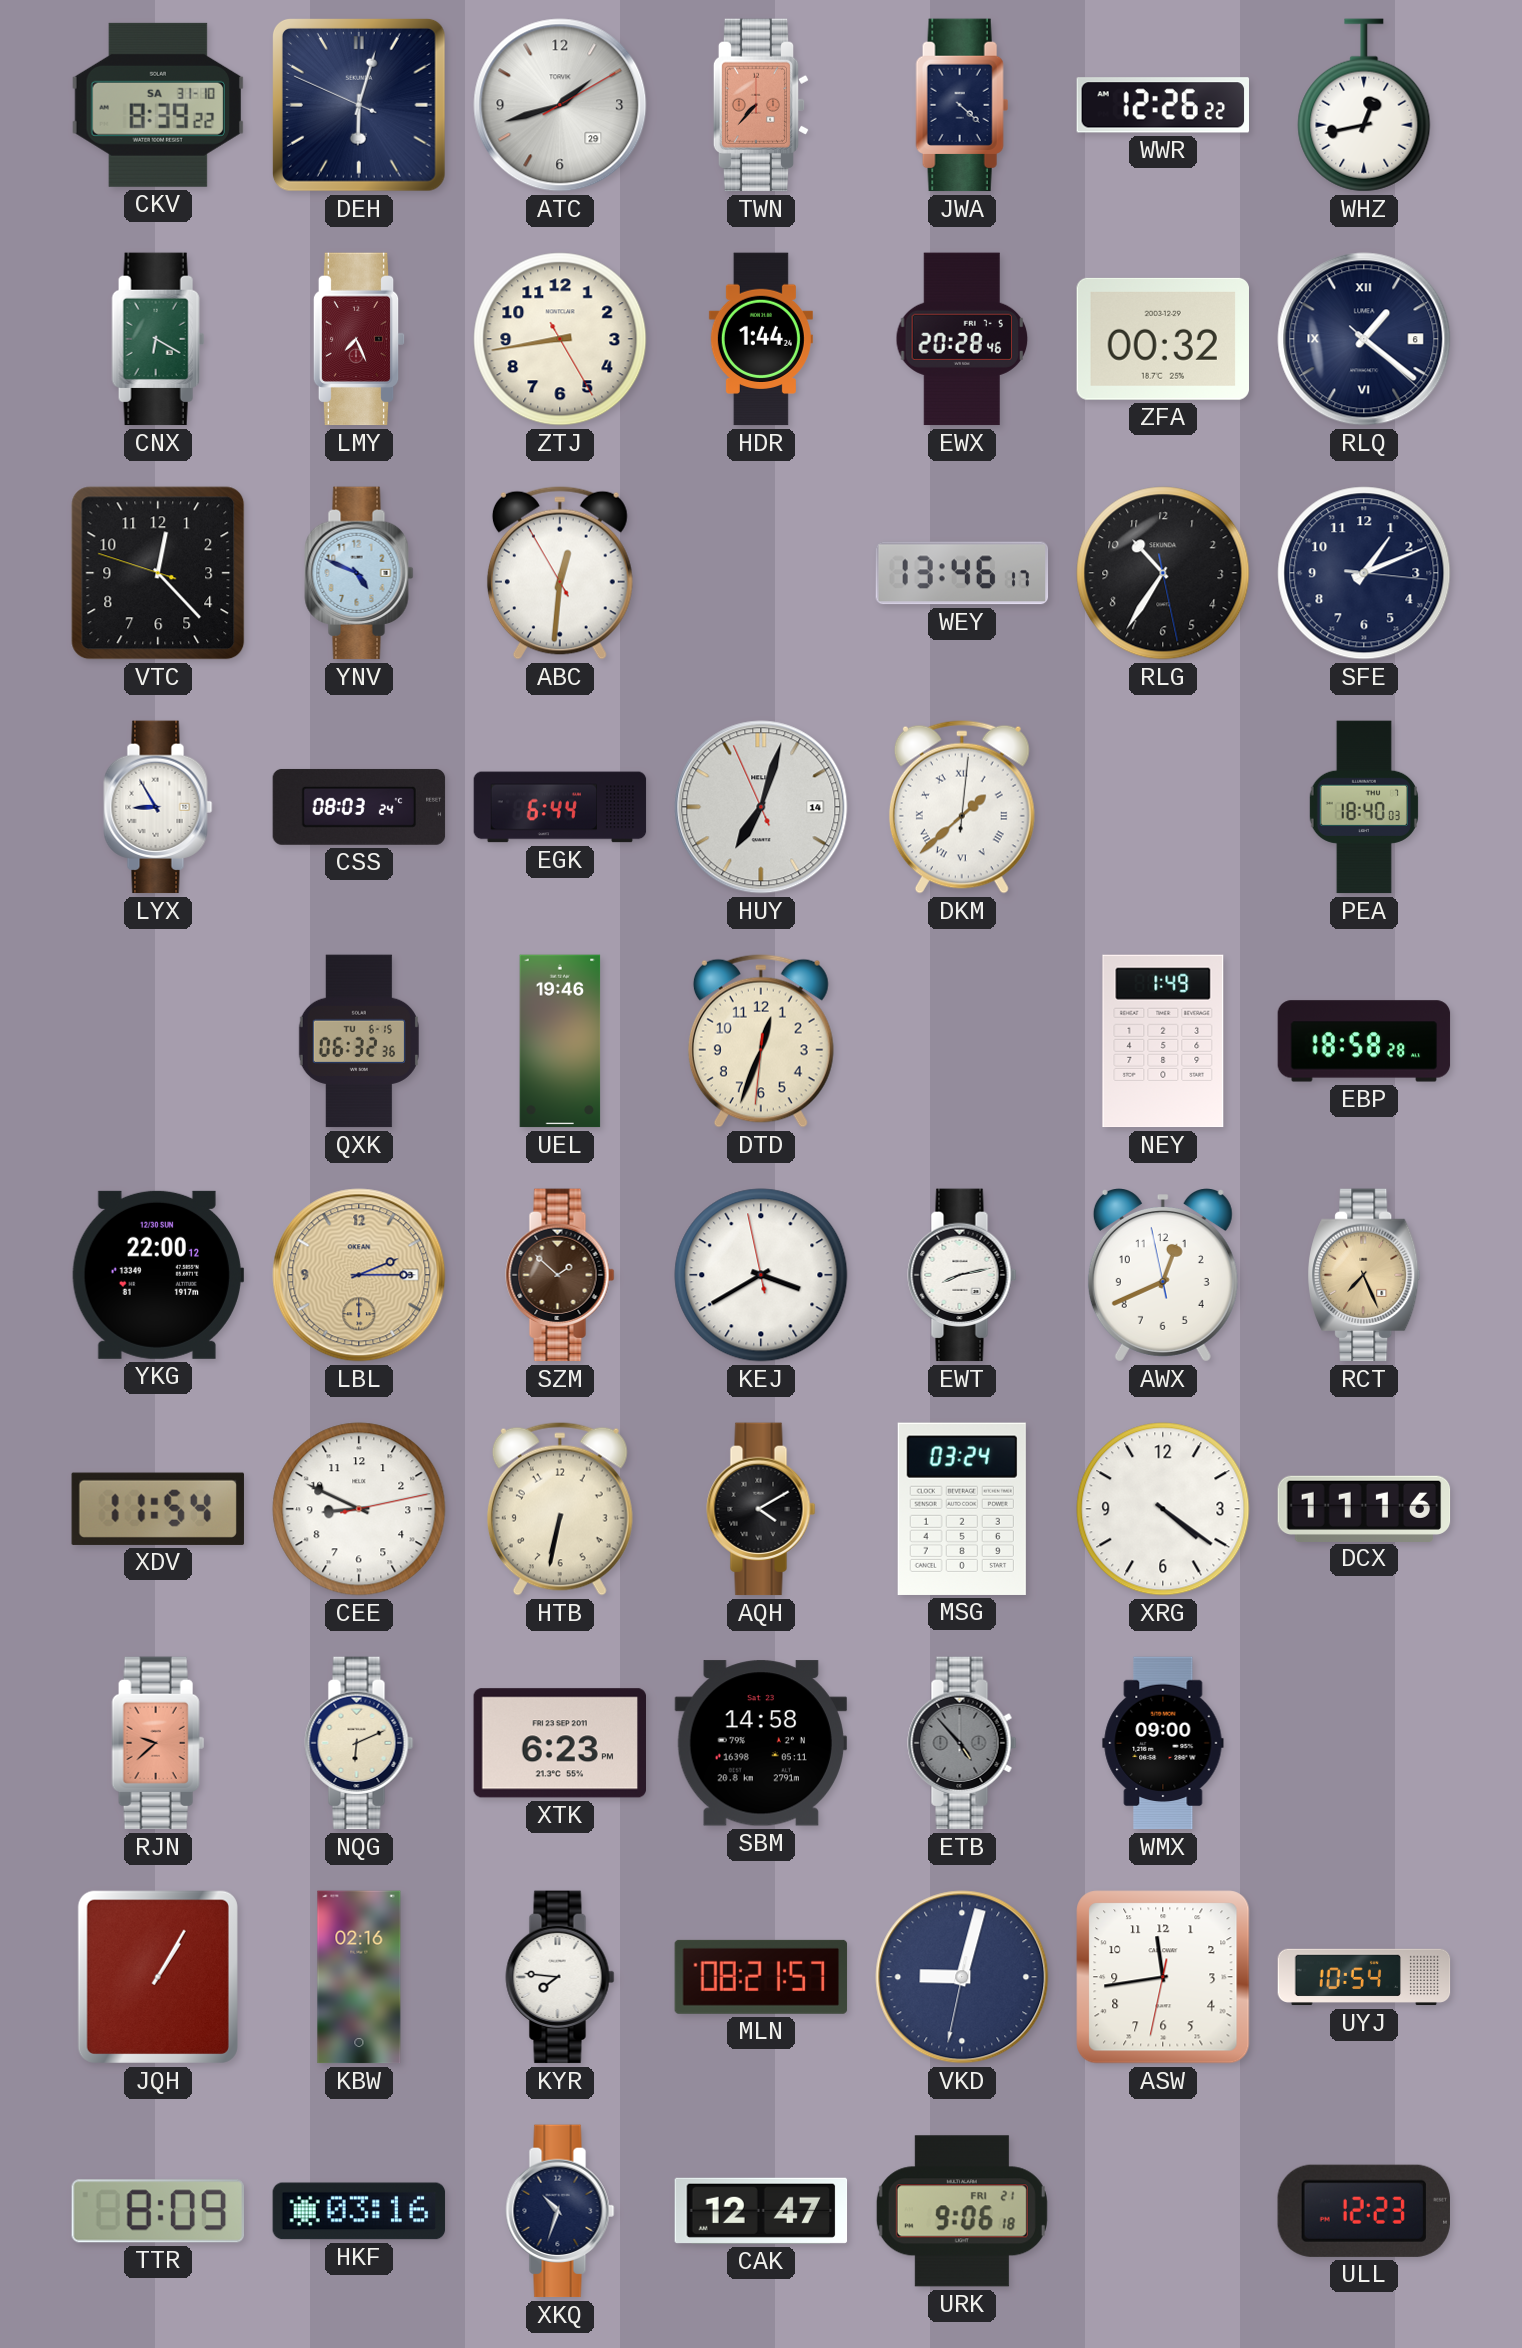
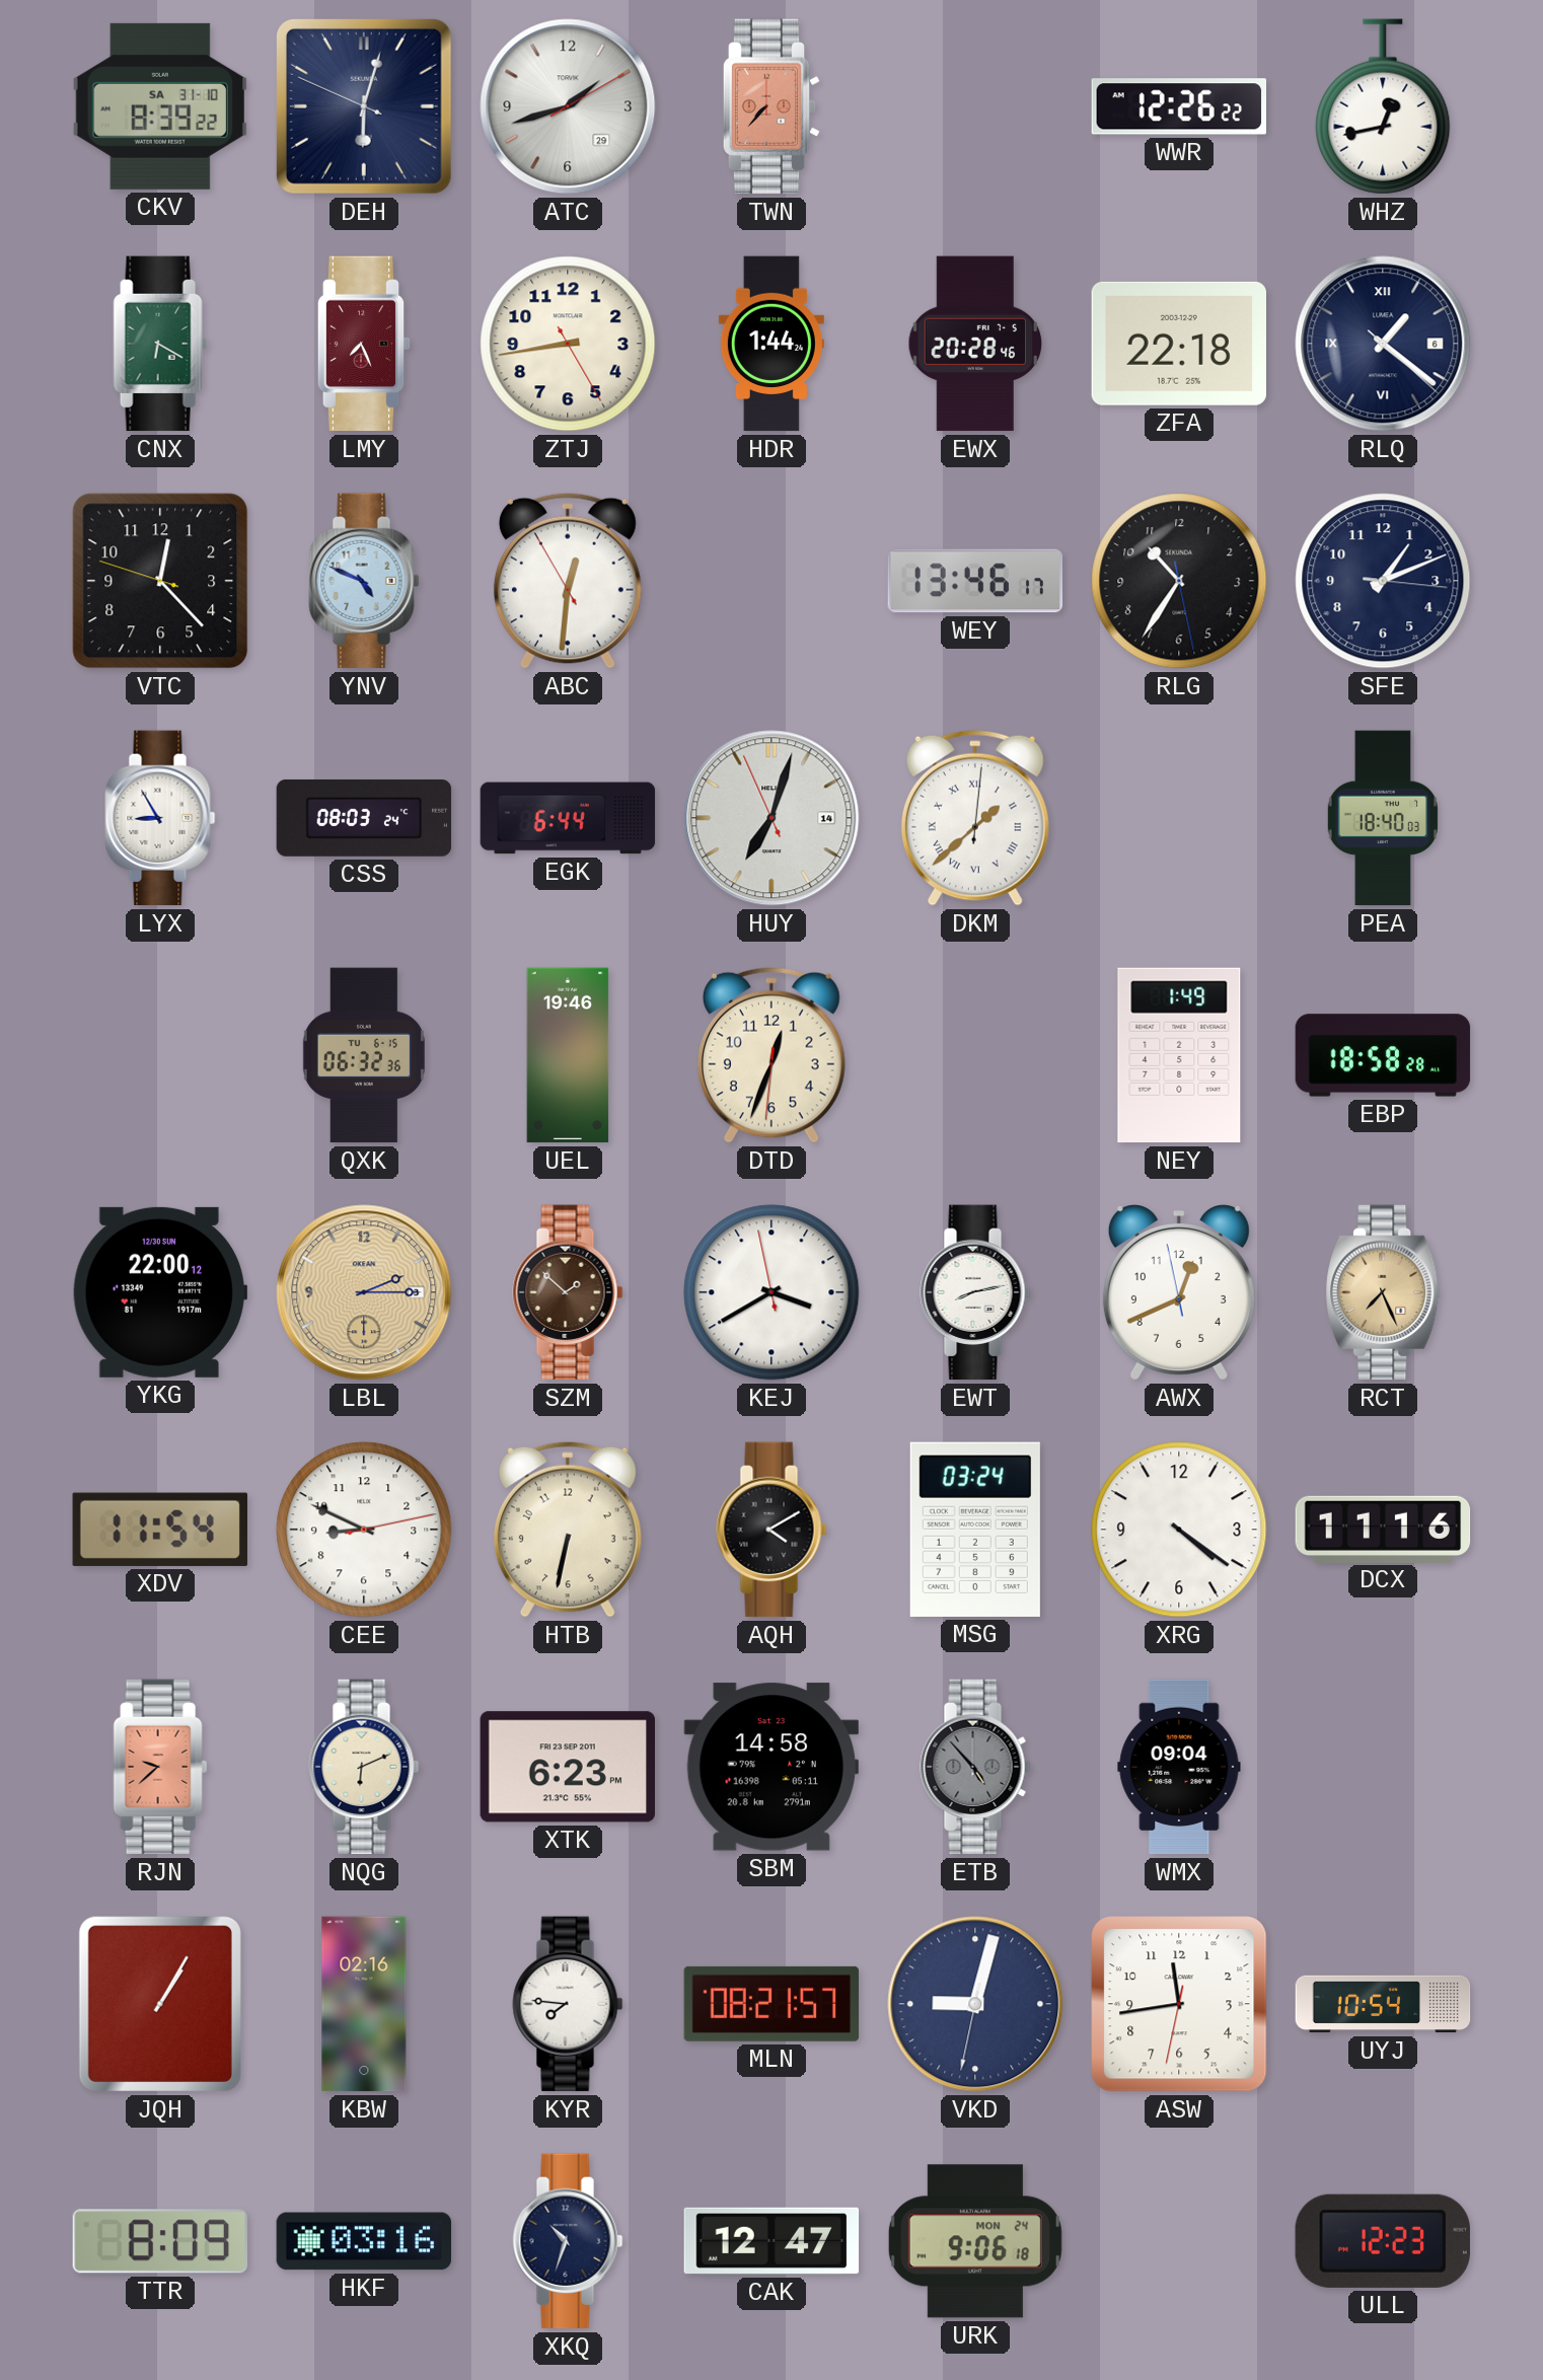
JWA: 4:22 -> none
ZFA: 00:32 -> 22:18
WMX: 09:00 -> 09:04
URK date: FRI 21 -> MON 24
